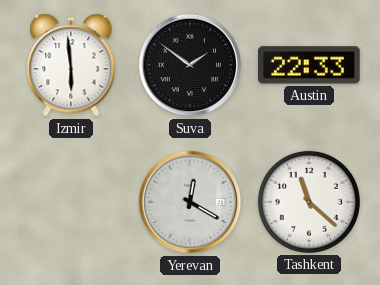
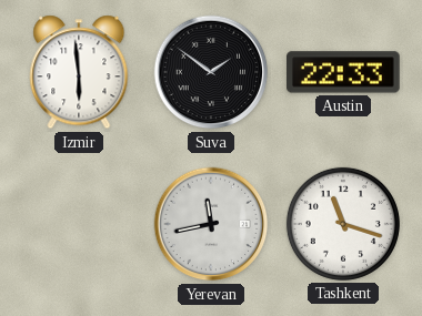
Yerevan: 12:20 -> 11:43
Tashkent: 11:22 -> 11:18
